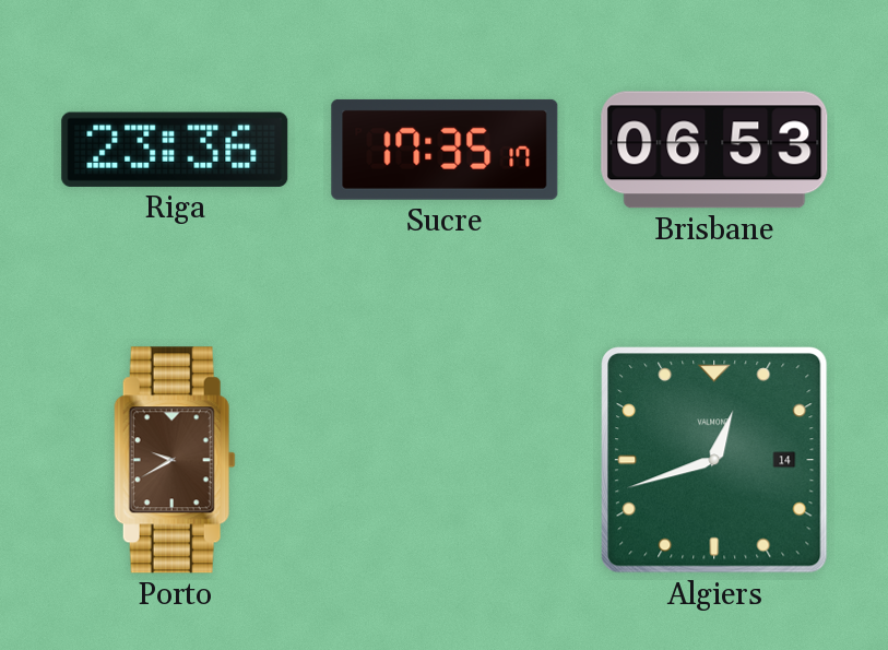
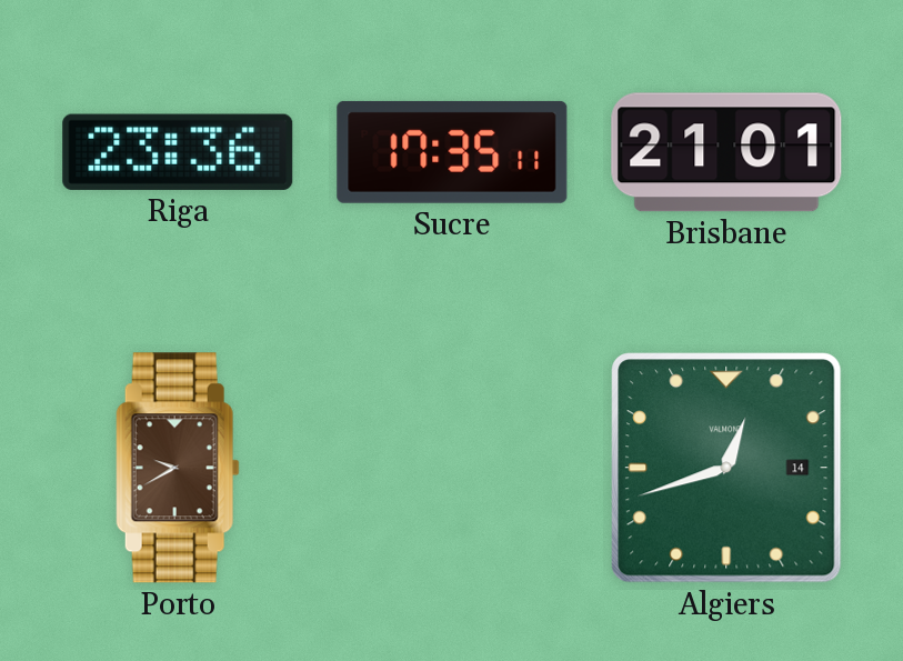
Sucre: 17:35:17 -> 17:35:11
Brisbane: 06:53 -> 21:01
